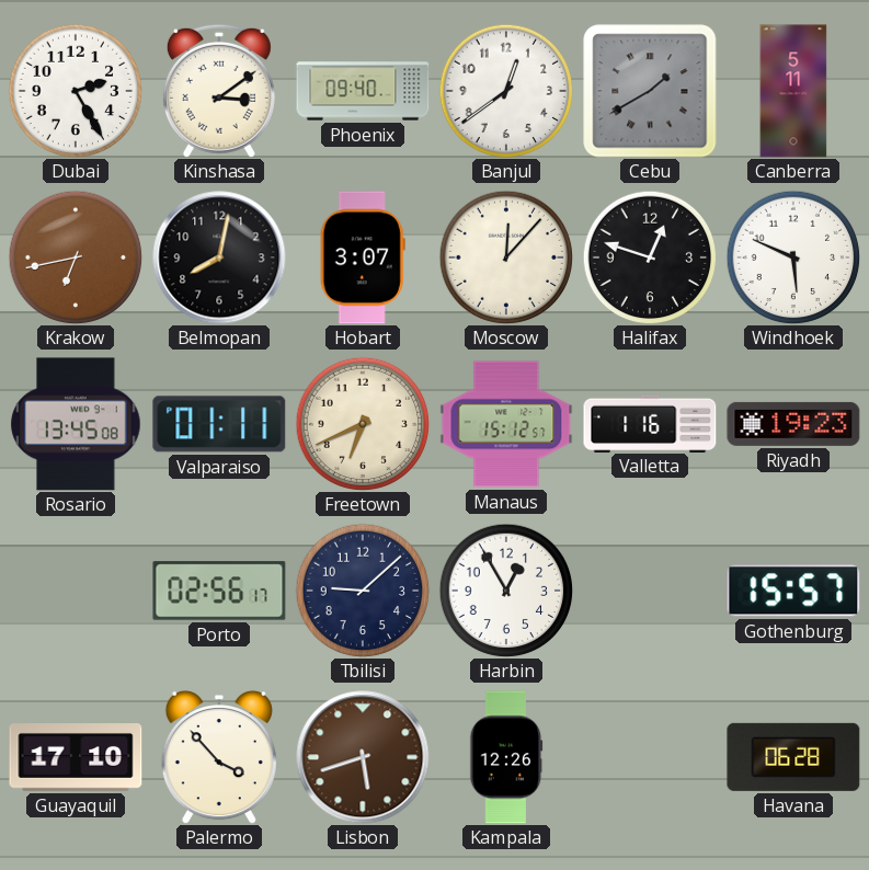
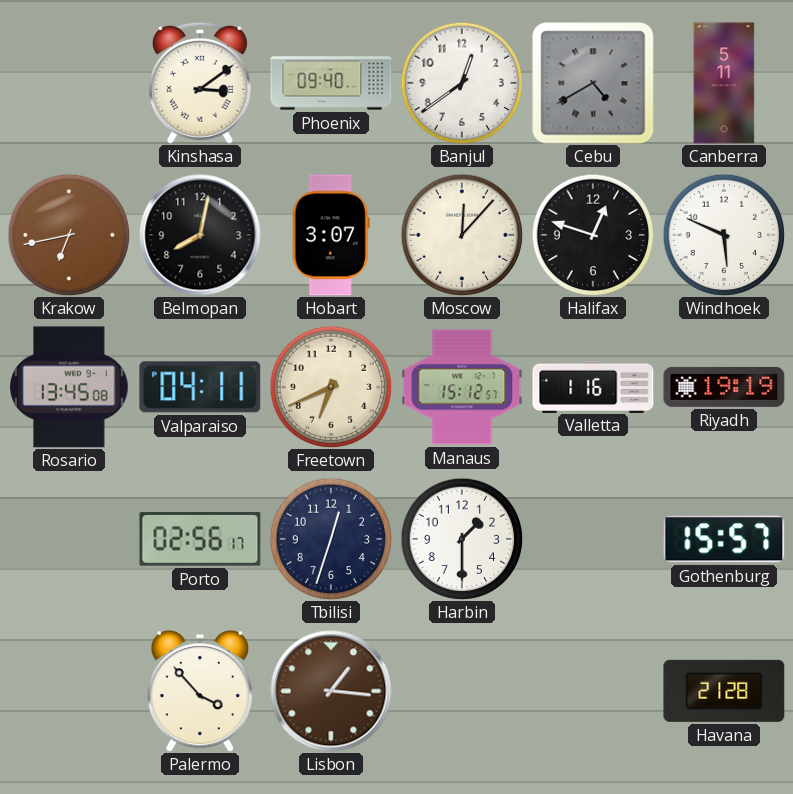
Dubai: 2:25 -> none
Cebu: 1:40 -> 4:40
Valparaiso: 01:11 -> 04:11
Riyadh: 19:23 -> 19:19
Tbilisi: 9:08 -> 12:33
Harbin: 12:55 -> 1:30
Guayaquil: 17:10 -> none
Lisbon: 5:42 -> 1:16
Kampala: 12:26 -> none
Havana: 06:28 -> 21:28
